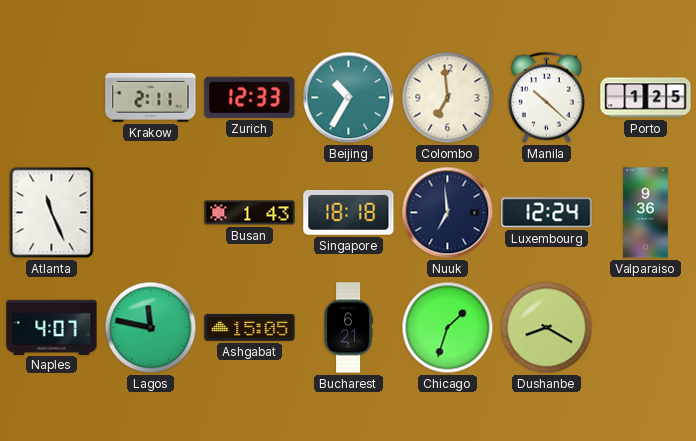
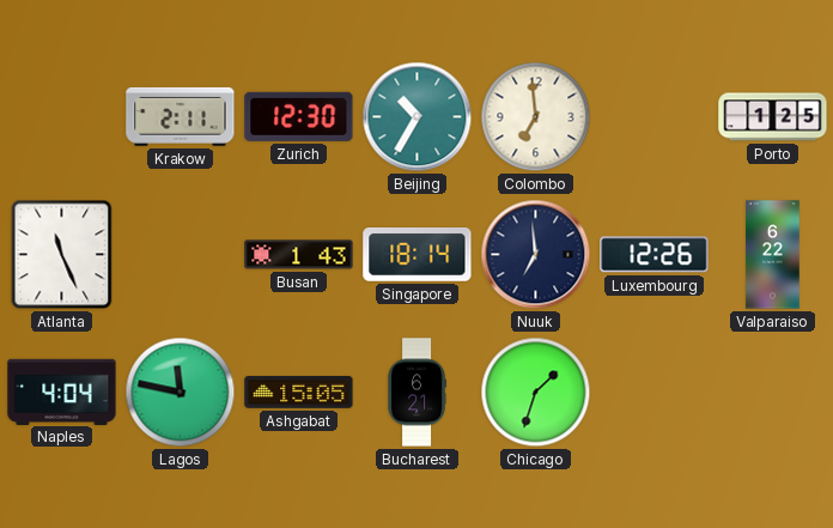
Zurich: 12:33 -> 12:30
Manila: 10:22 -> none
Singapore: 18:18 -> 18:14
Luxembourg: 12:24 -> 12:26
Valparaiso: 9:36 -> 6:22
Naples: 4:07 -> 4:04
Dushanbe: 8:20 -> none
